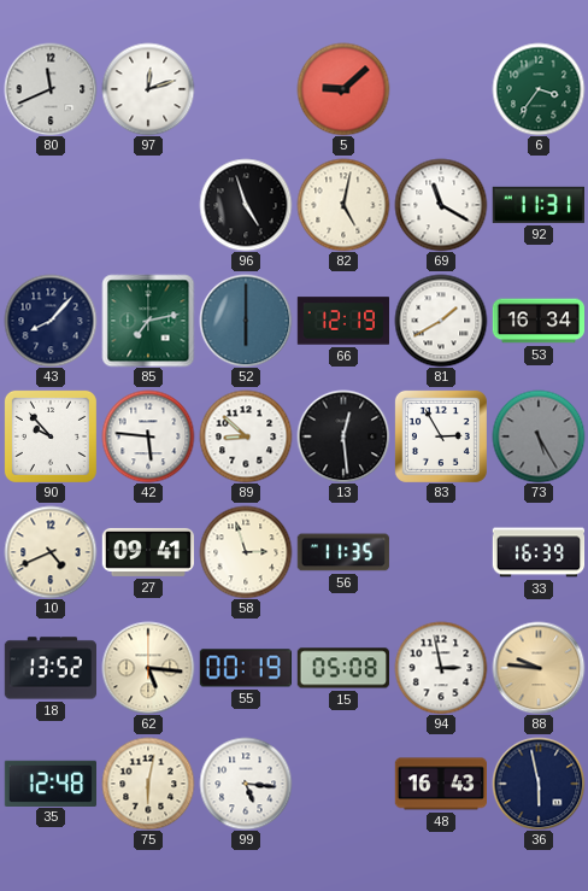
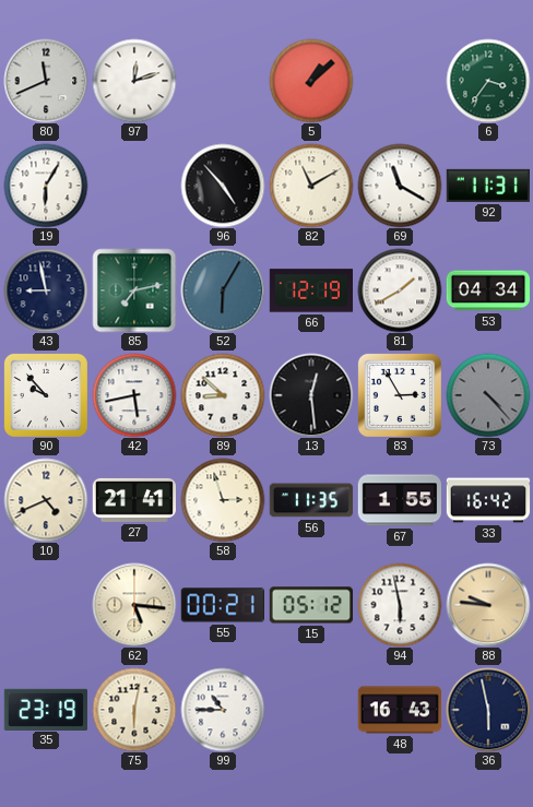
5: 9:08 -> 1:08
19: none -> 6:05
96: 4:57 -> 4:53
82: 5:02 -> 11:10
43: 8:07 -> 8:58
52: 6:00 -> 6:05
53: 16:34 -> 04:34
42: 5:46 -> 5:43
73: 5:25 -> 4:23
27: 09:41 -> 21:41
67: none -> 1:55
33: 16:39 -> 16:42
18: 13:52 -> none
55: 00:19 -> 00:21
15: 05:08 -> 05:12
94: 2:58 -> 5:58
35: 12:48 -> 23:19
99: 5:16 -> 10:45
